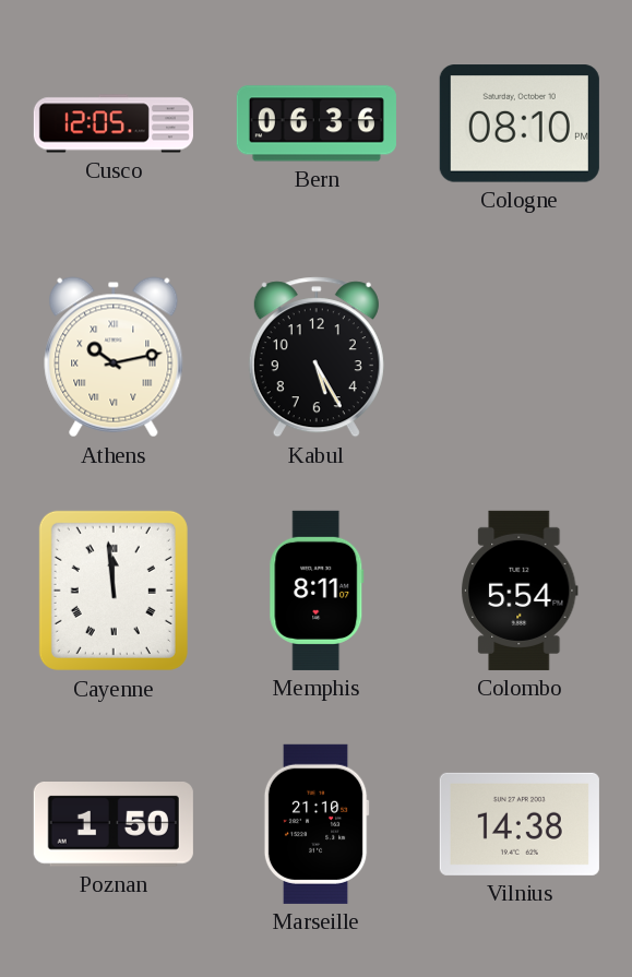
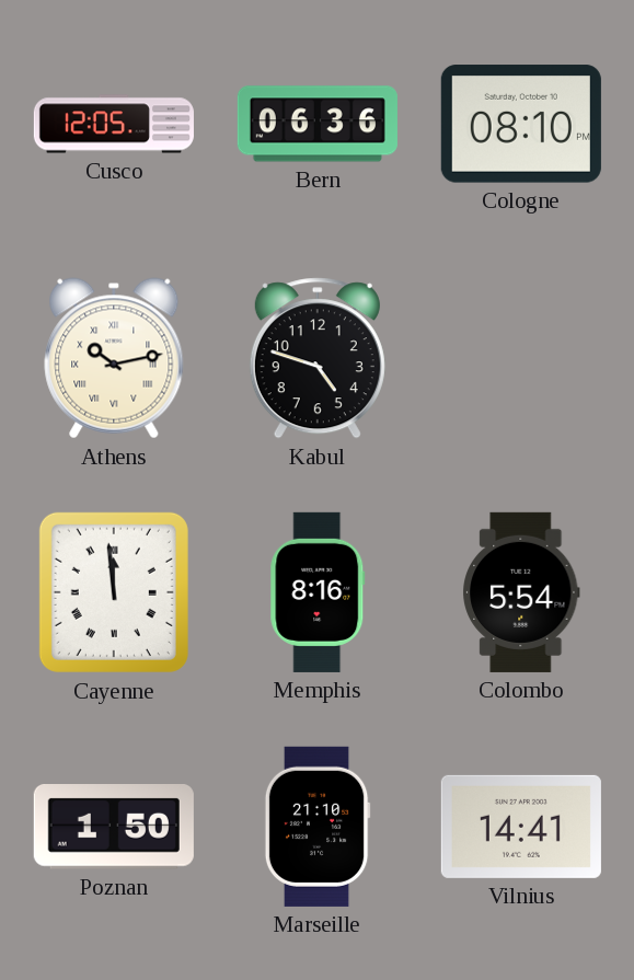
Kabul: 5:25 -> 4:48
Memphis: 8:11 -> 8:16
Vilnius: 14:38 -> 14:41
